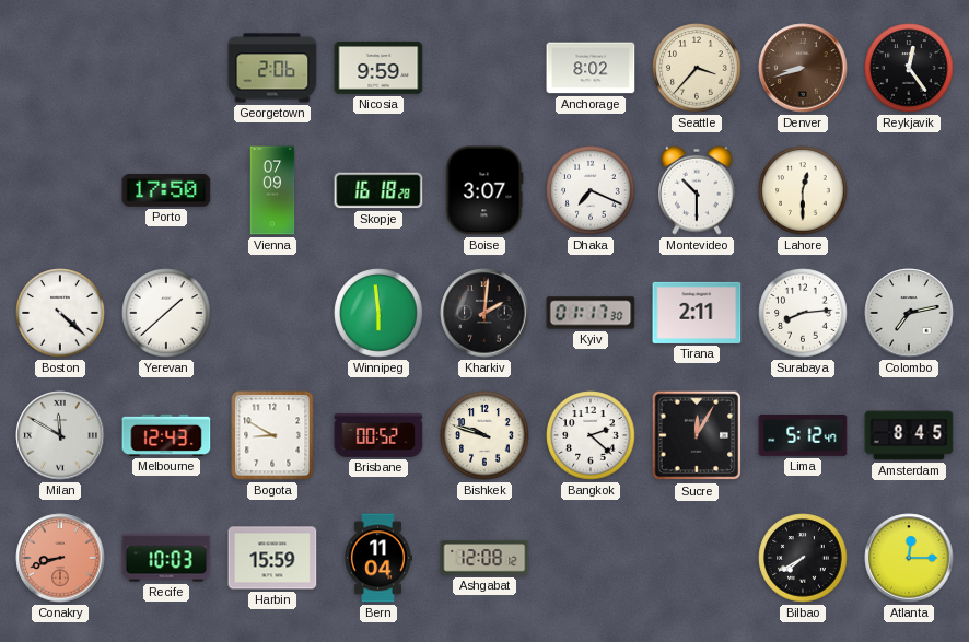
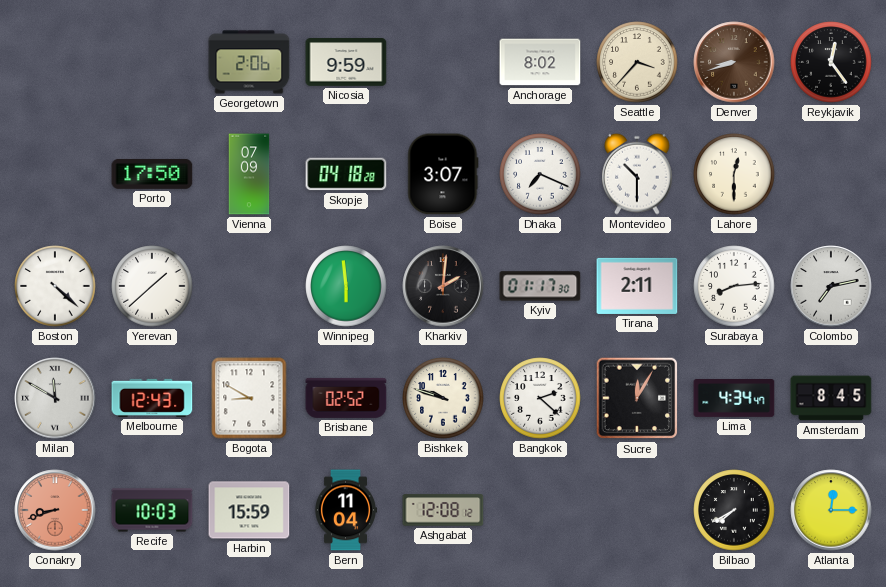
Skopje: 16:18 -> 04:18
Brisbane: 00:52 -> 02:52
Lima: 5:12 -> 4:34
